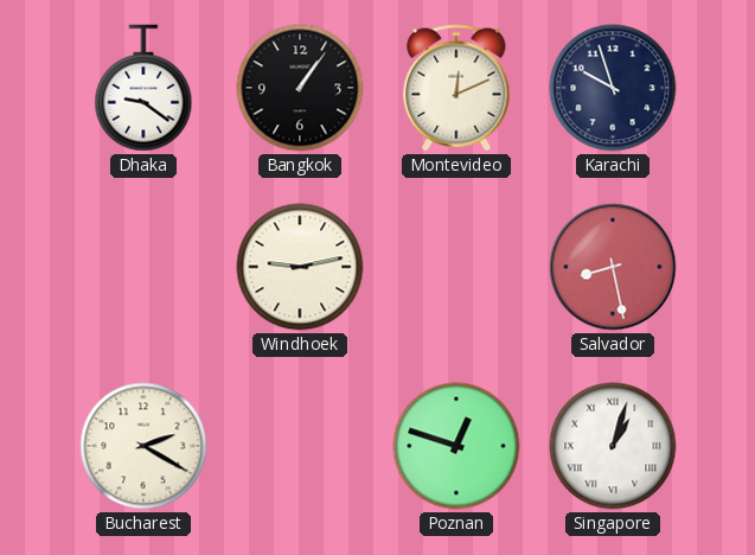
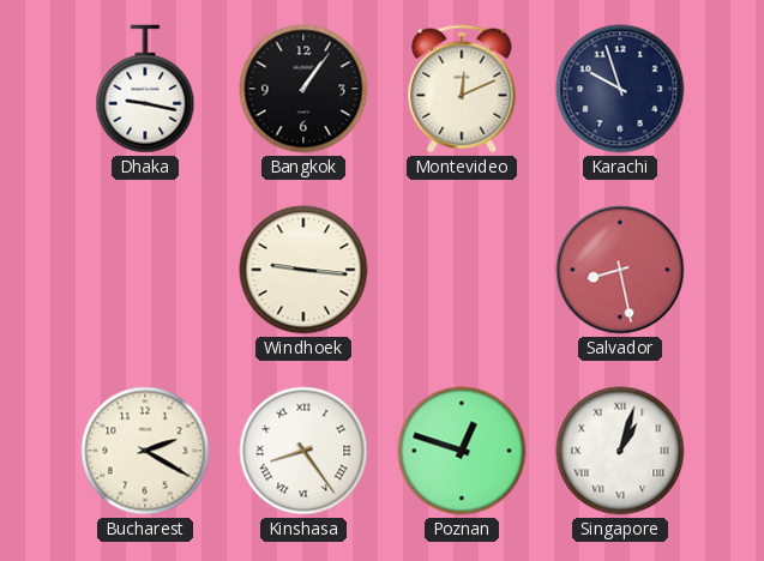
Dhaka: 9:21 -> 9:17
Windhoek: 9:13 -> 9:16
Kinshasa: none -> 8:24
